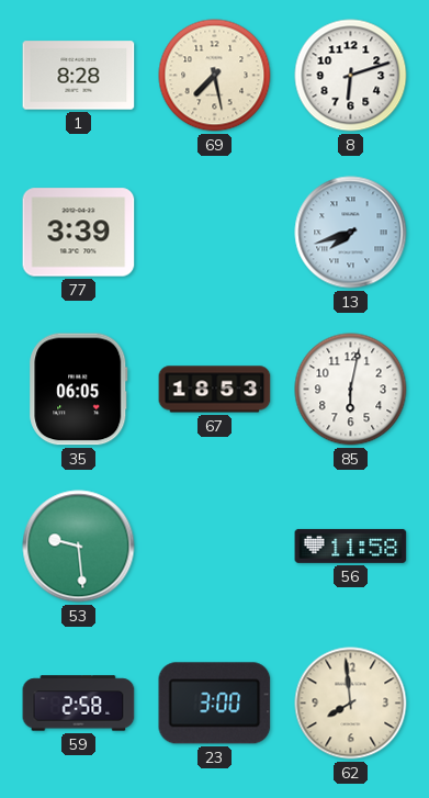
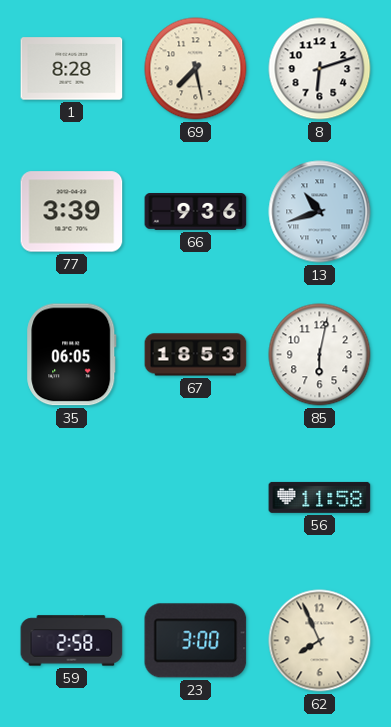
66: none -> 9:36
13: 7:42 -> 10:42
53: 9:29 -> none
62: 7:59 -> 7:56
